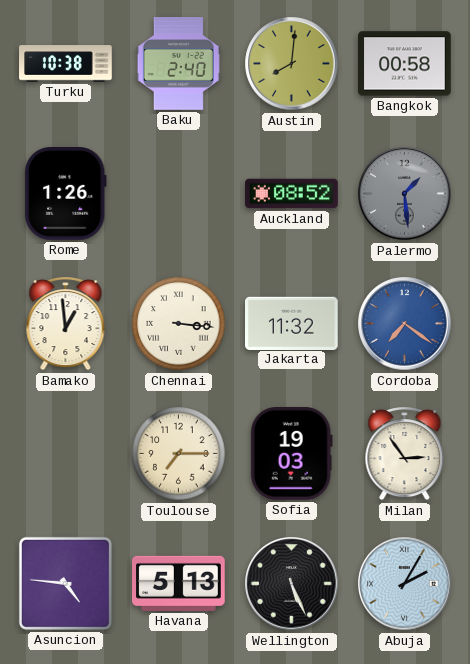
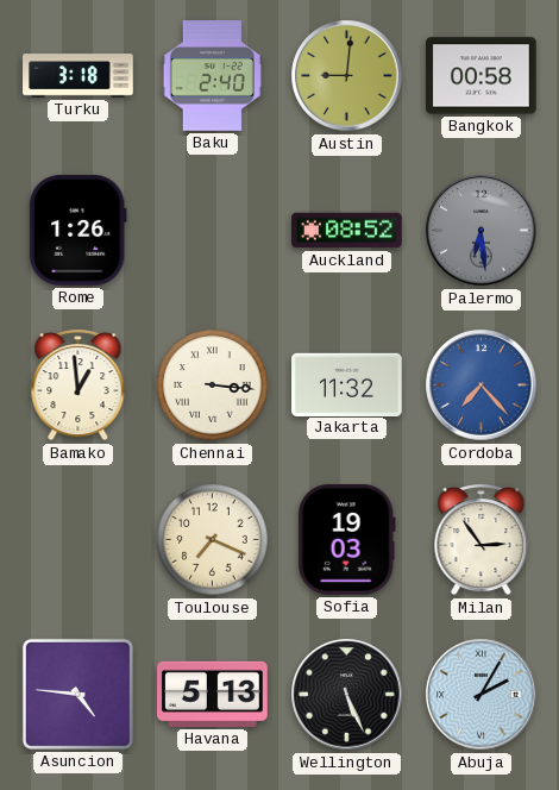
Turku: 10:38 -> 3:18
Austin: 8:01 -> 9:01
Palermo: 1:29 -> 6:29
Cordoba: 7:21 -> 7:23
Toulouse: 7:15 -> 7:19
